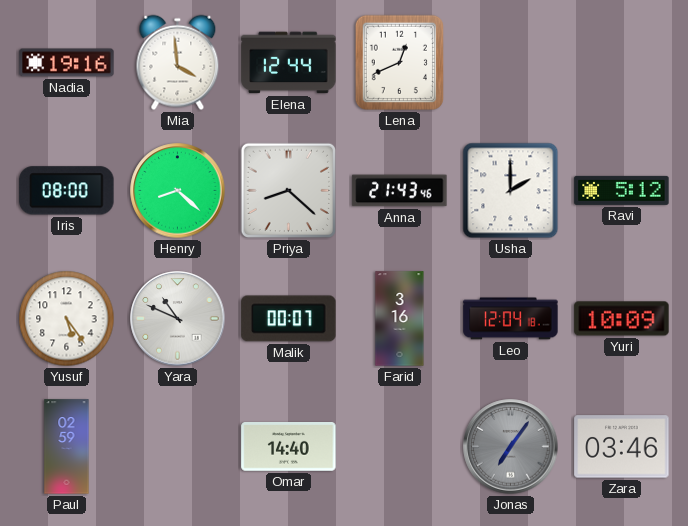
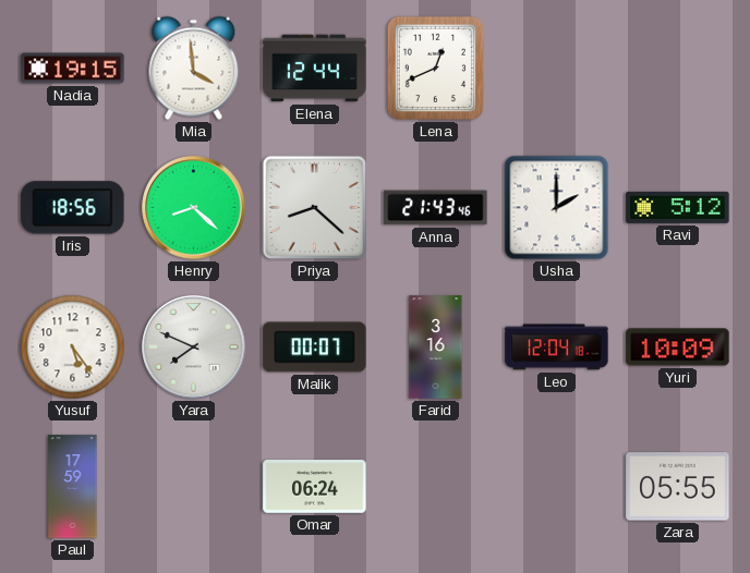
Nadia: 19:16 -> 19:15
Iris: 08:00 -> 18:56
Yara: 10:49 -> 7:49
Paul: 02:59 -> 17:59
Omar: 14:40 -> 06:24
Jonas: 7:06 -> none
Zara: 03:46 -> 05:55
